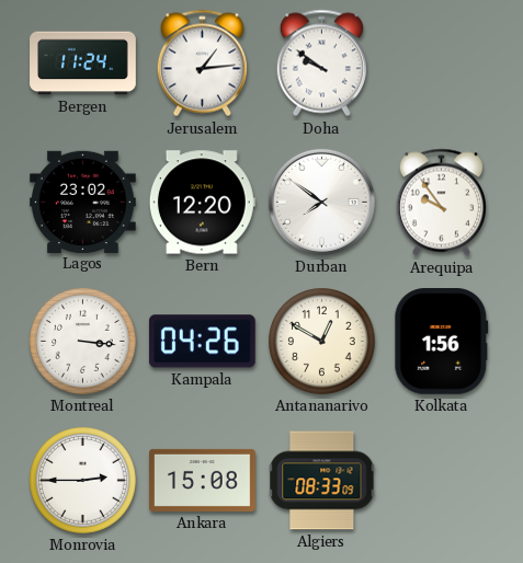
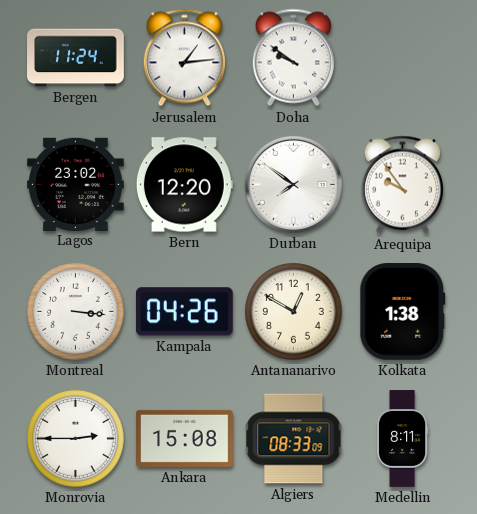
Kolkata: 1:56 -> 1:38
Medellin: none -> 8:11
